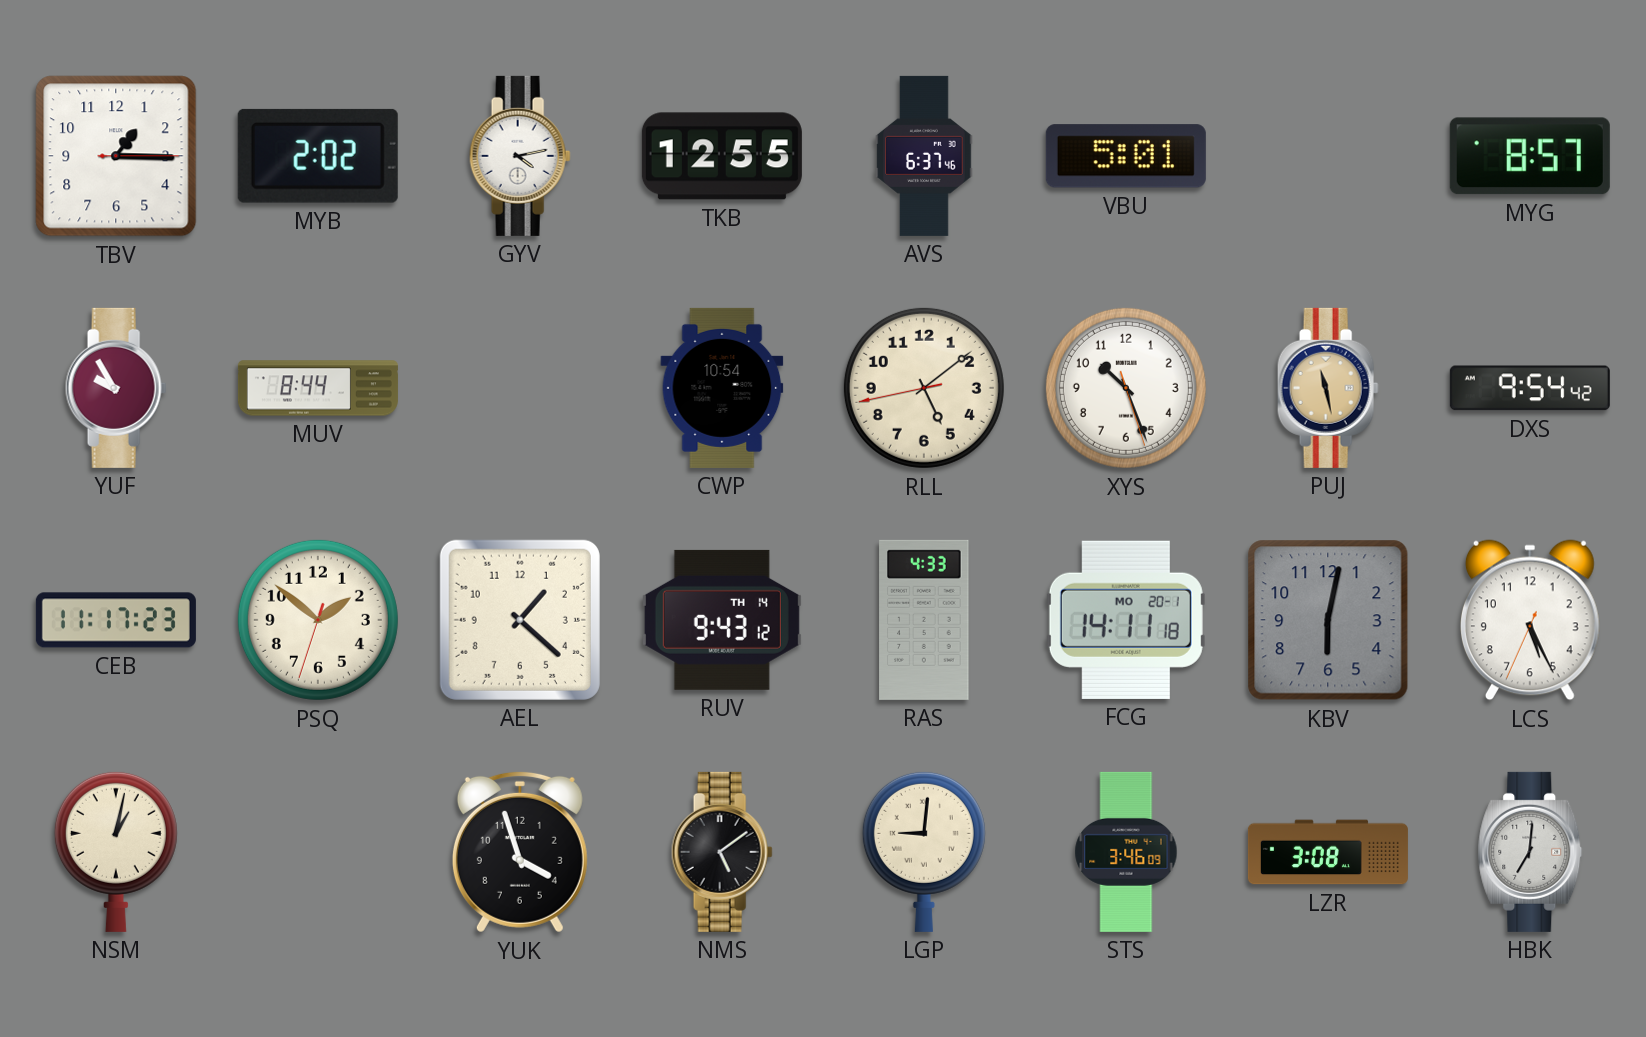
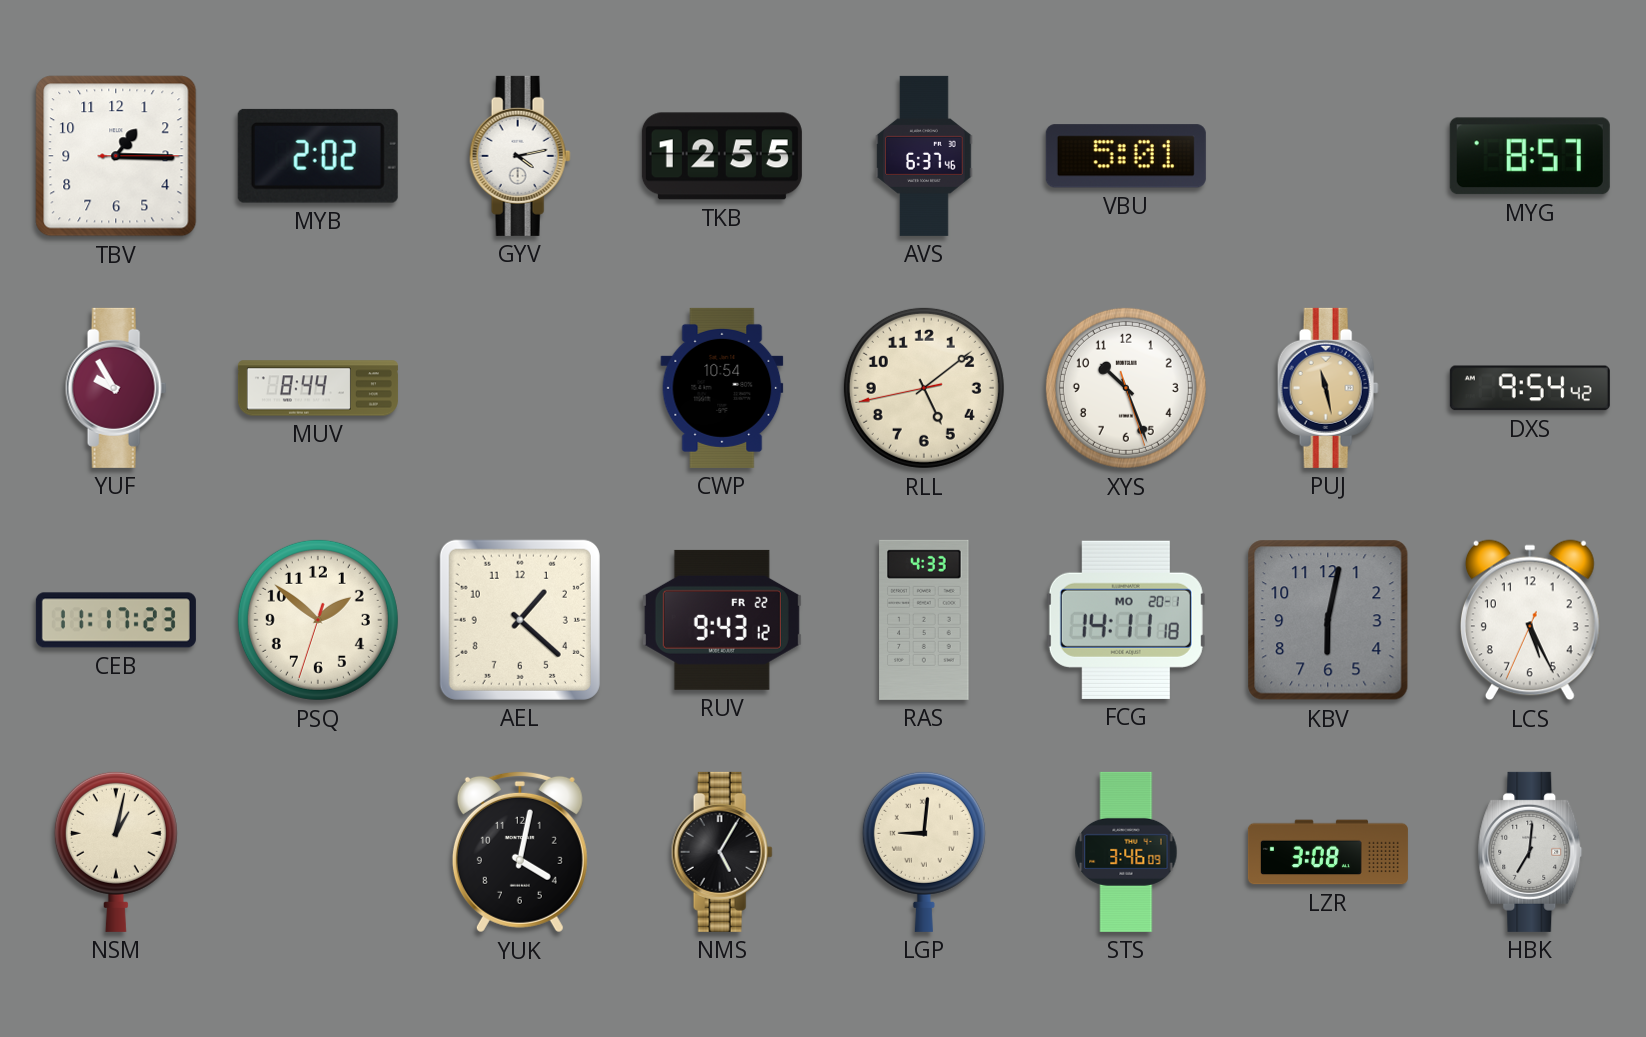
RUV date: TH 14 -> FR 22
YUK: 3:57 -> 4:02
NMS: 5:09 -> 5:05
